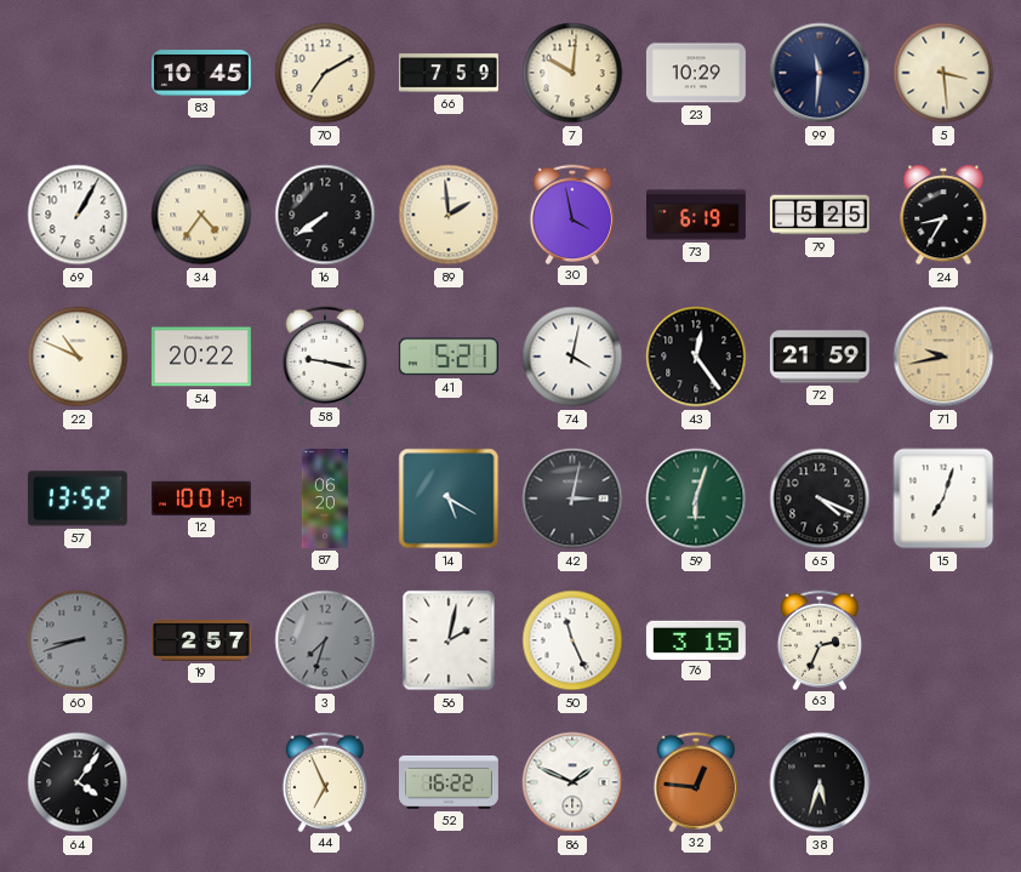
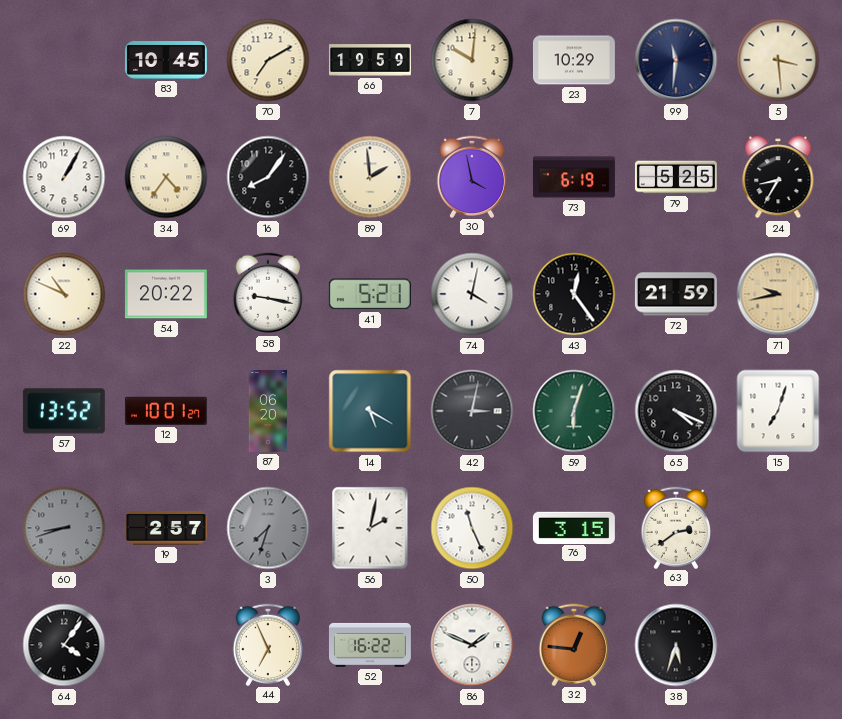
66: 7:59 -> 19:59
16: 7:39 -> 8:06
63: 2:34 -> 2:39
